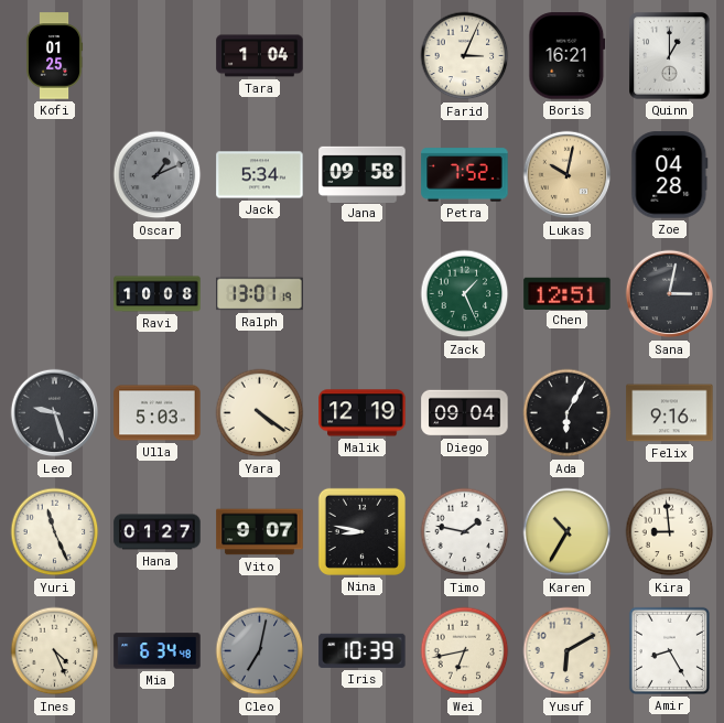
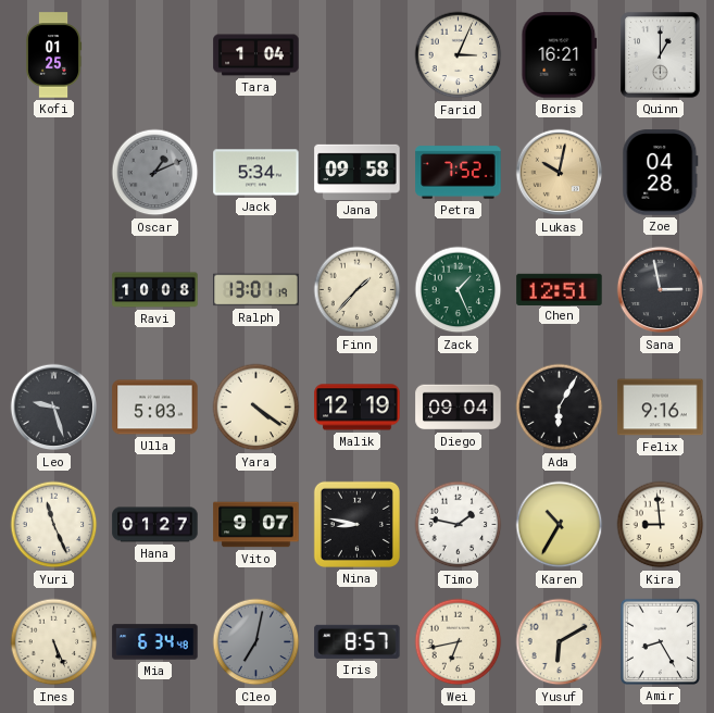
Finn: none -> 1:37
Sana: 3:02 -> 2:58
Ines: 4:26 -> 5:26
Iris: 10:39 -> 8:57
